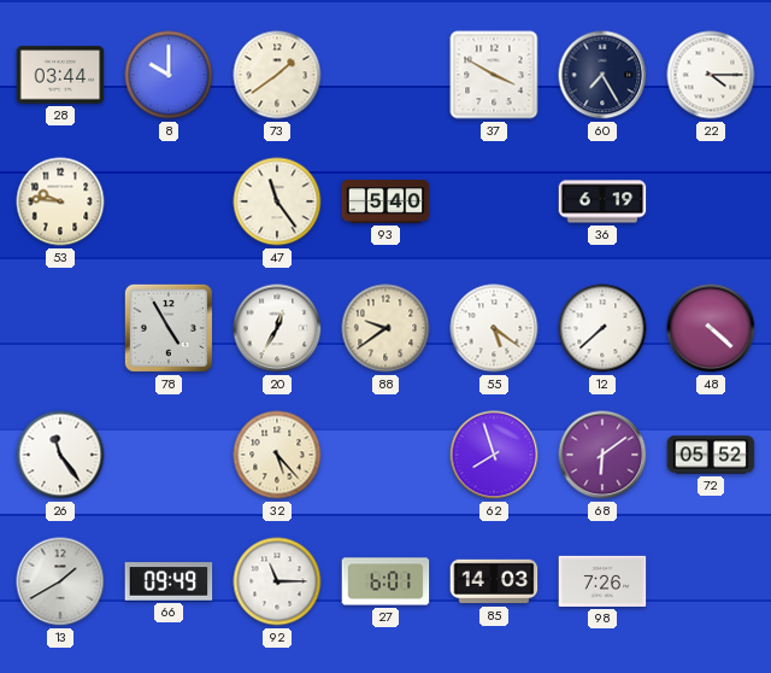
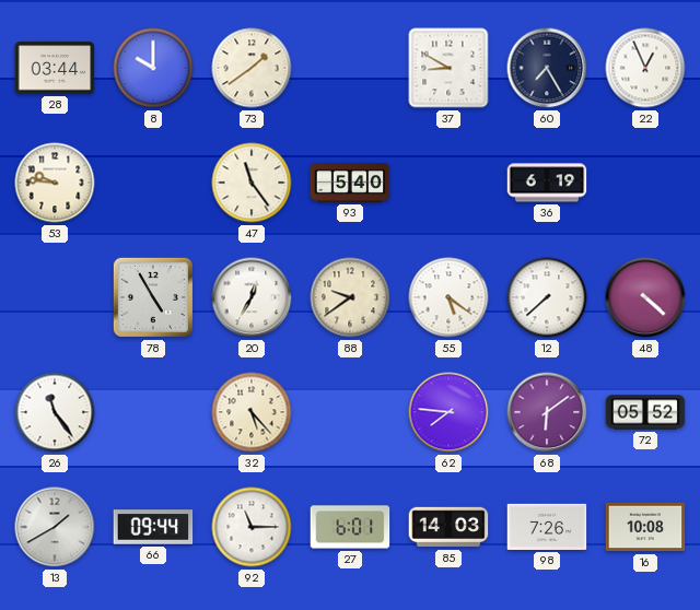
37: 3:50 -> 8:50
22: 4:15 -> 12:56
62: 7:57 -> 7:46
66: 09:49 -> 09:44
16: none -> 10:08
